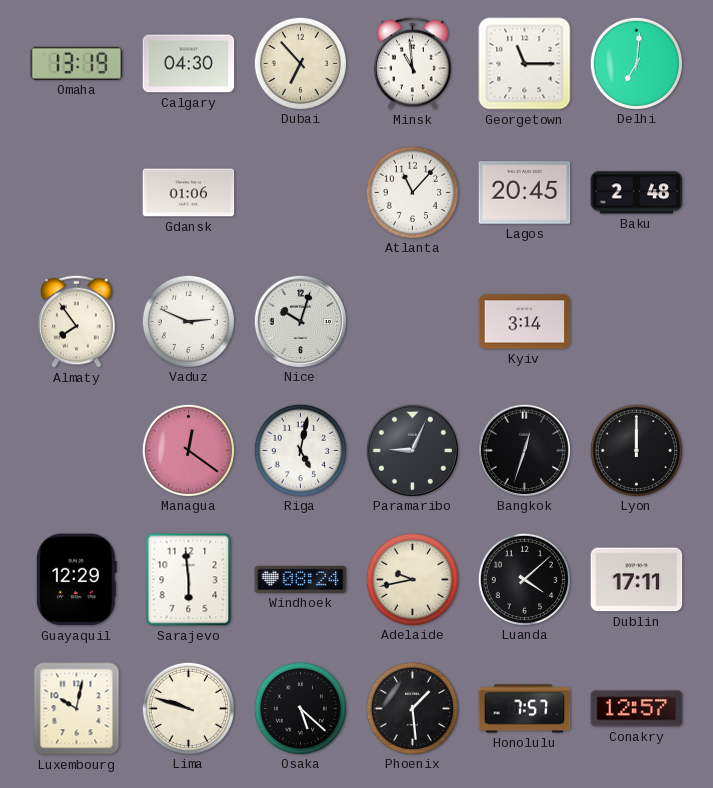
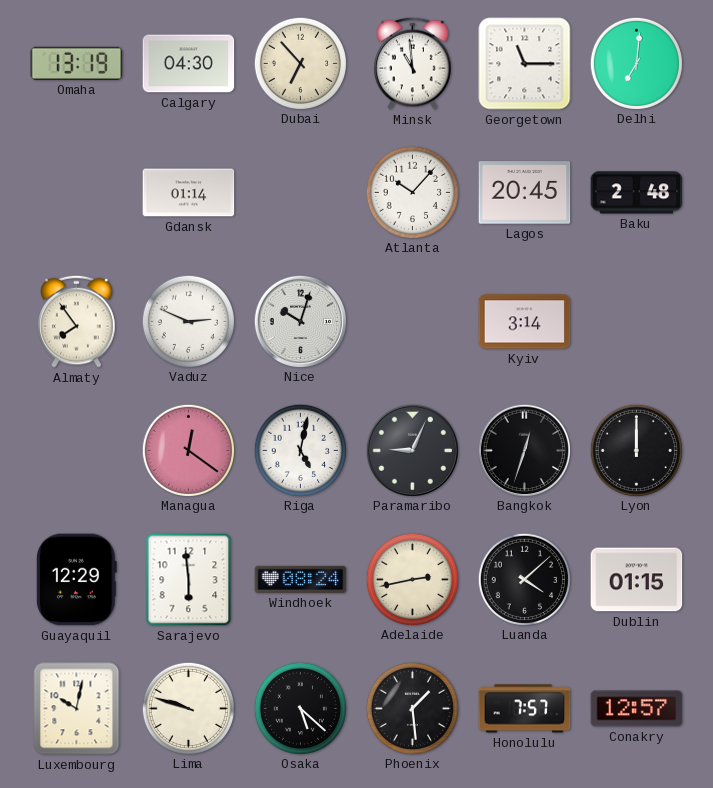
Gdansk: 01:06 -> 01:14
Atlanta: 11:07 -> 10:07
Adelaide: 9:43 -> 2:43
Dublin: 17:11 -> 01:15
